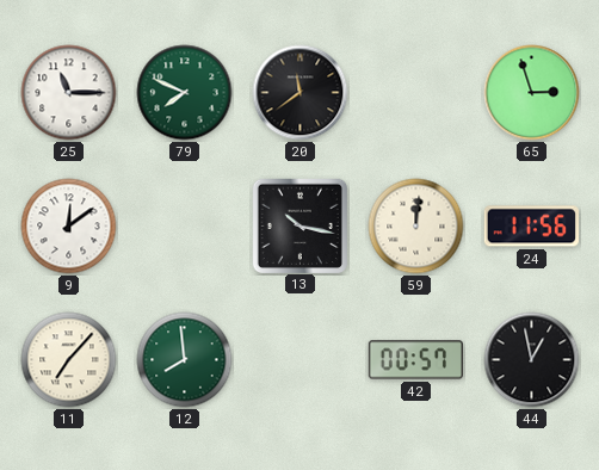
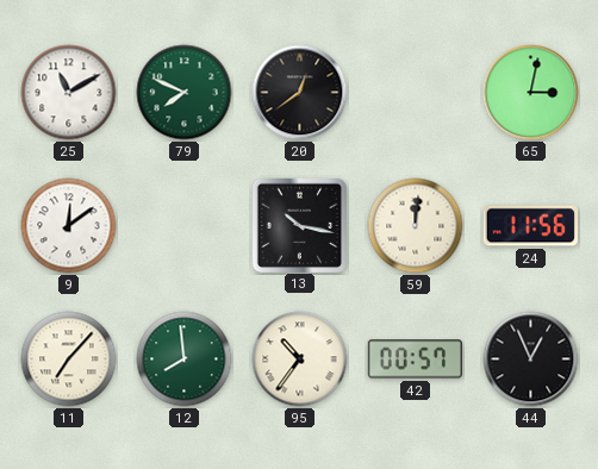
25: 11:15 -> 11:10
20: 11:39 -> 12:39
65: 2:57 -> 3:02
95: none -> 10:36
44: 12:58 -> 12:56
